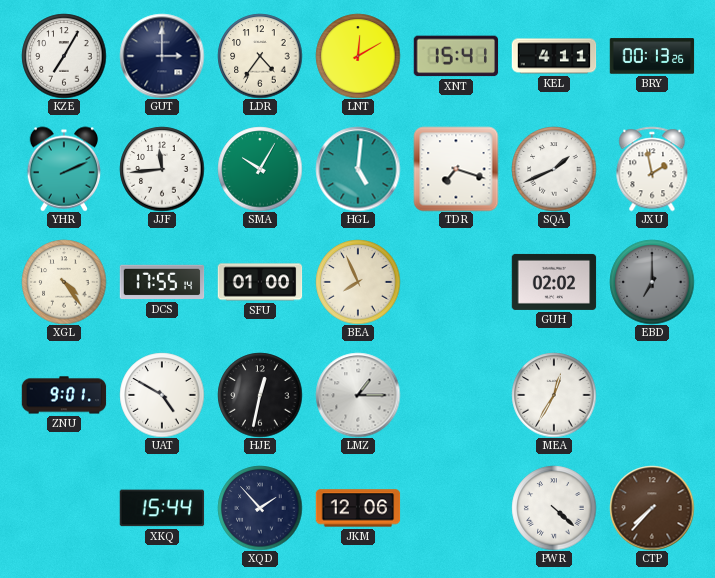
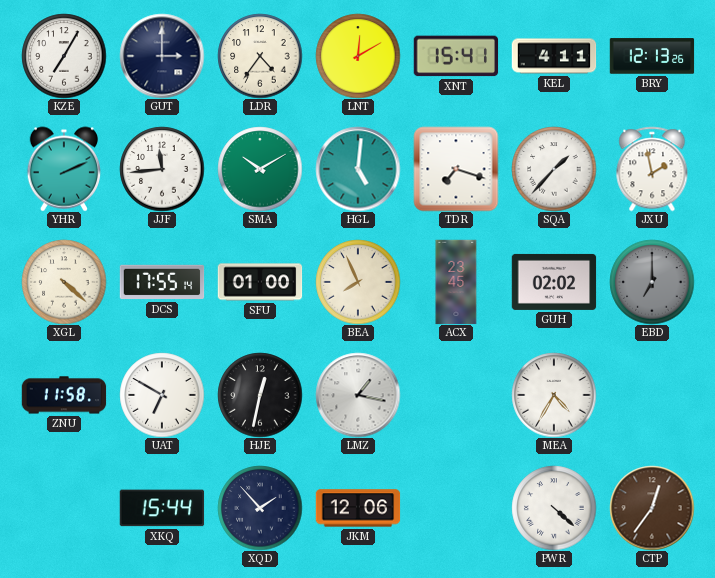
BRY: 00:13 -> 12:13
SMA: 10:05 -> 10:10
SQA: 1:41 -> 1:37
XGL: 4:24 -> 4:22
ACX: none -> 23:45
ZNU: 9:01 -> 11:58
UAT: 4:50 -> 6:50
LMZ: 1:15 -> 1:17
MEA: 12:35 -> 4:35
CTP: 7:37 -> 12:36
